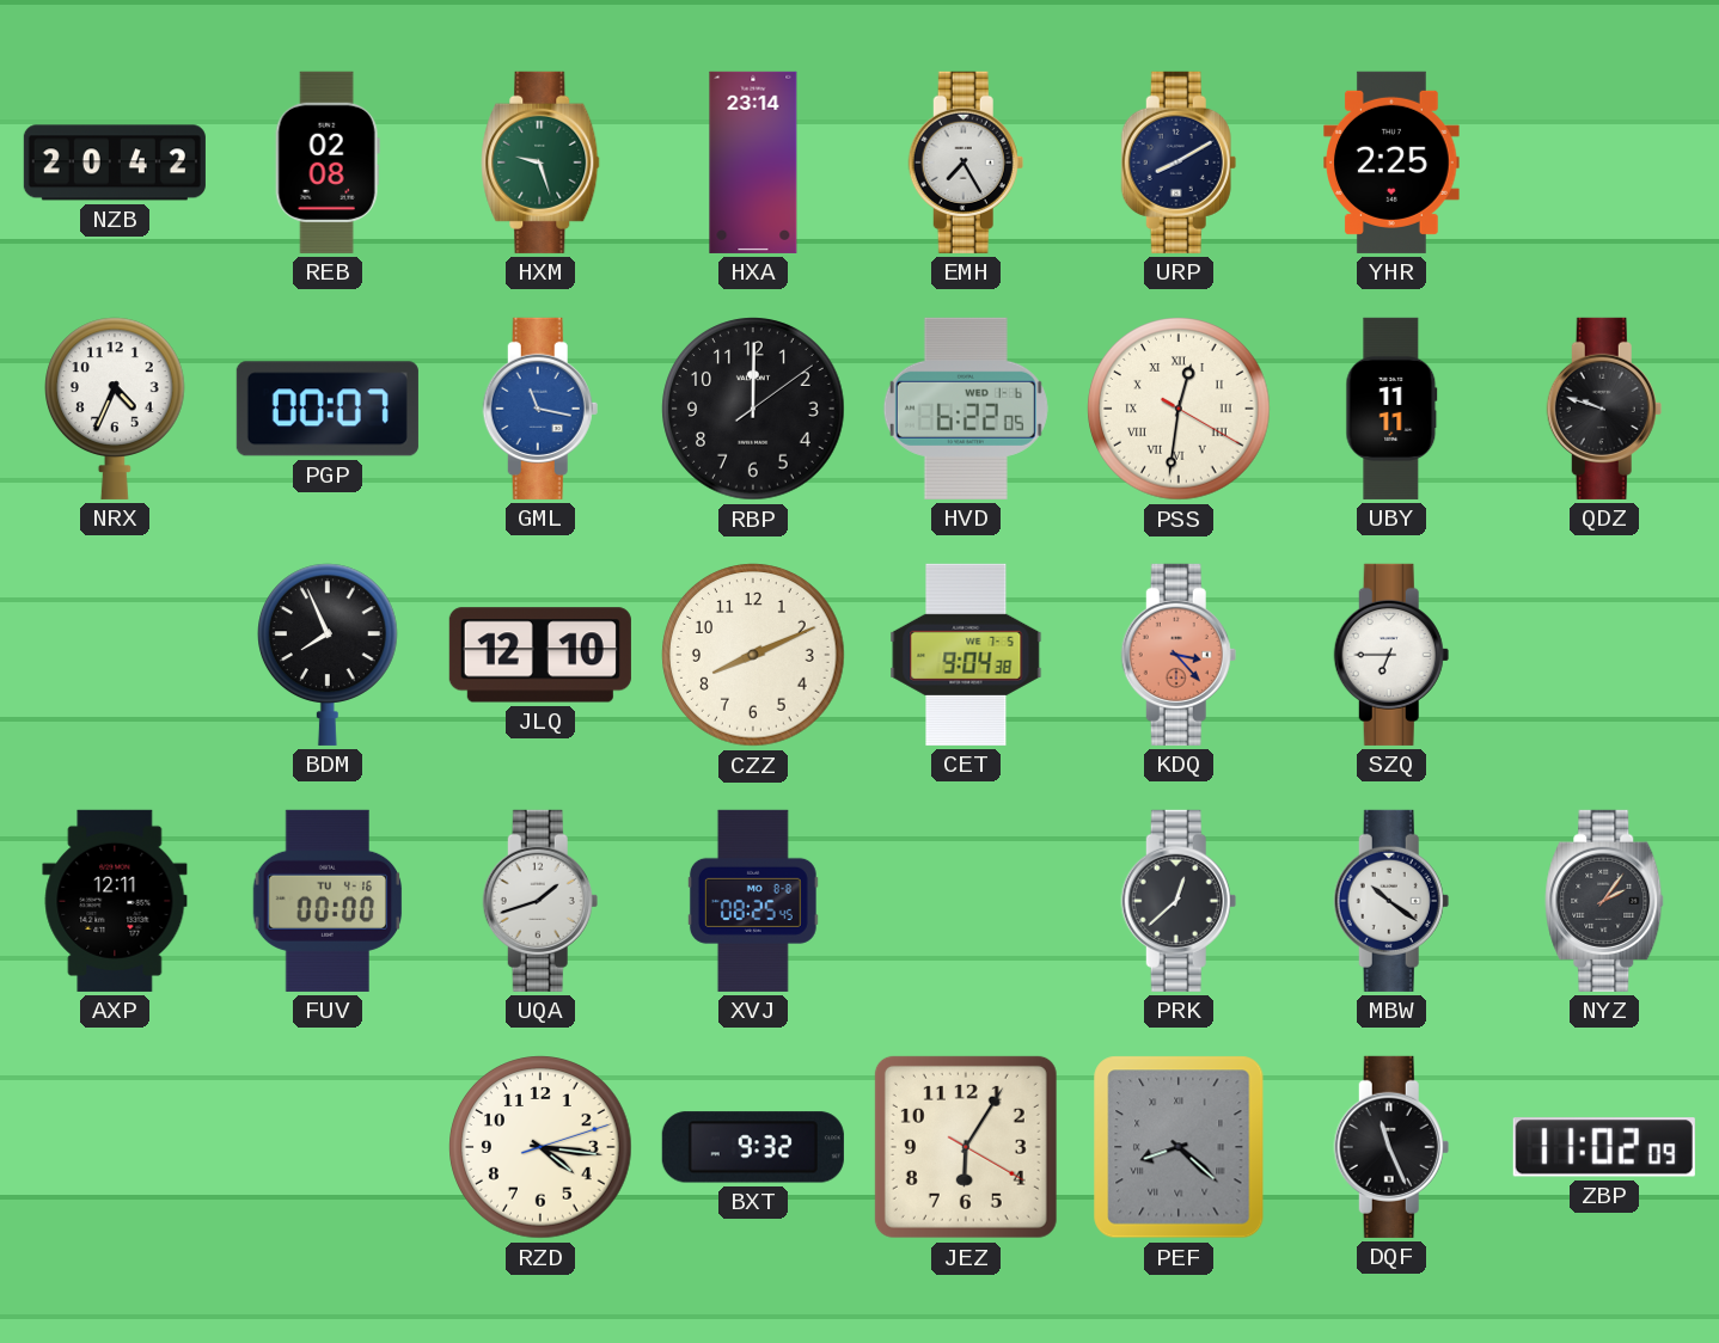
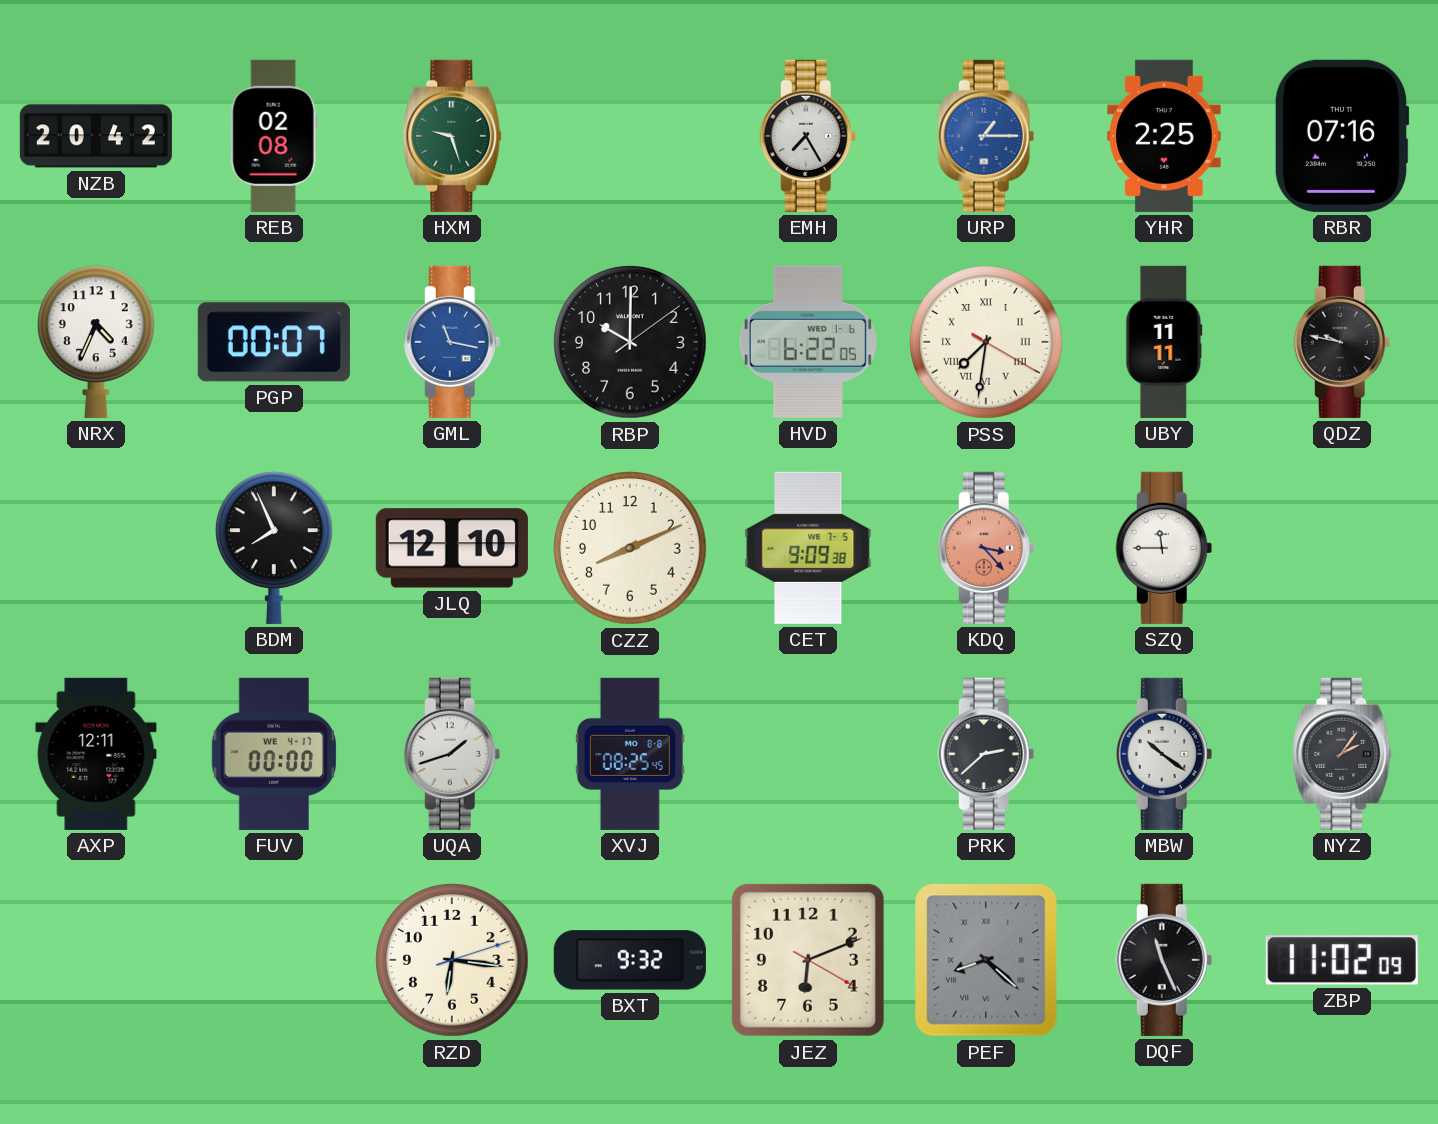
HXA: 23:14 -> none
URP: 8:10 -> 1:15
URP dial: navy -> blue
RBR: none -> 07:16
RBP: 12:00 -> 10:00
PSS: 12:31 -> 7:31
QDZ: 9:48 -> 9:47
CET: 9:04 -> 9:09
SZQ: 6:45 -> 11:45
FUV date: TU 4-16 -> WE 4-17
PRK: 12:38 -> 2:38
RZD: 4:16 -> 6:16
JEZ: 6:05 -> 6:11
